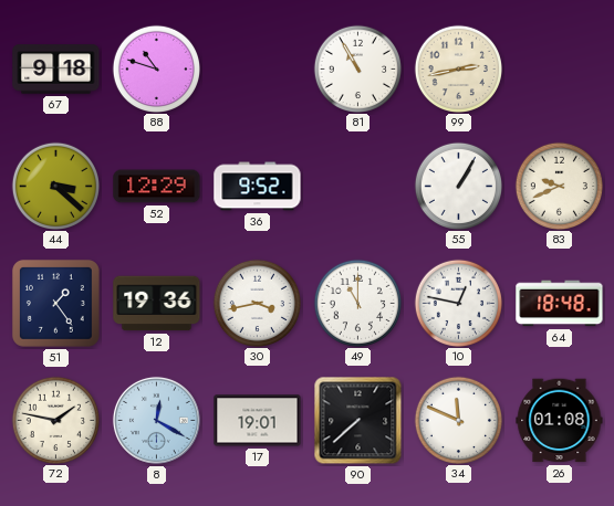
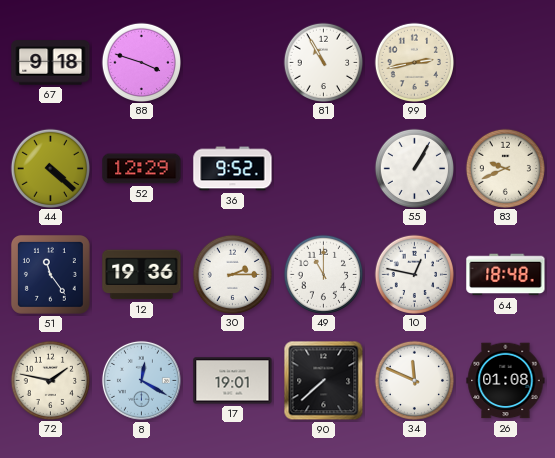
88: 10:48 -> 3:48
44: 3:22 -> 4:22
51: 1:24 -> 11:24
30: 3:43 -> 2:15
